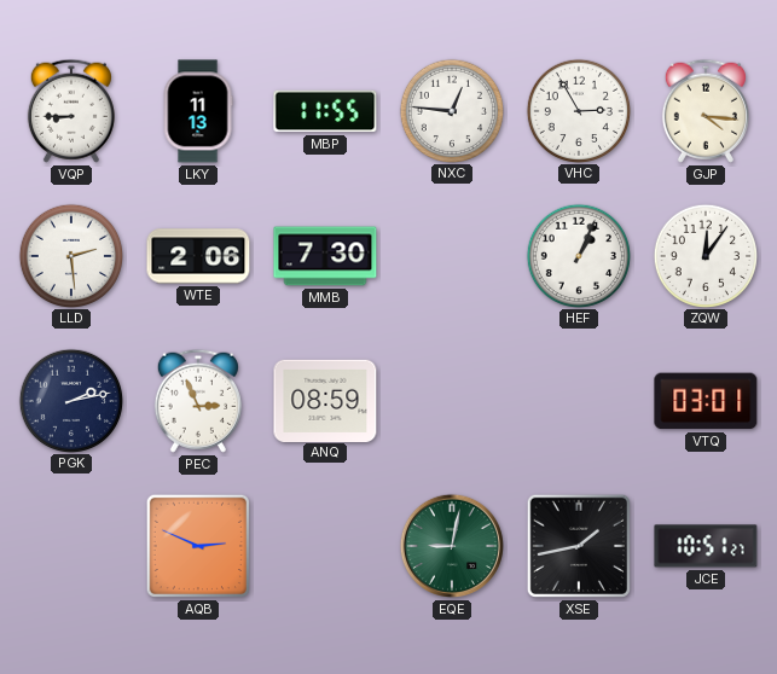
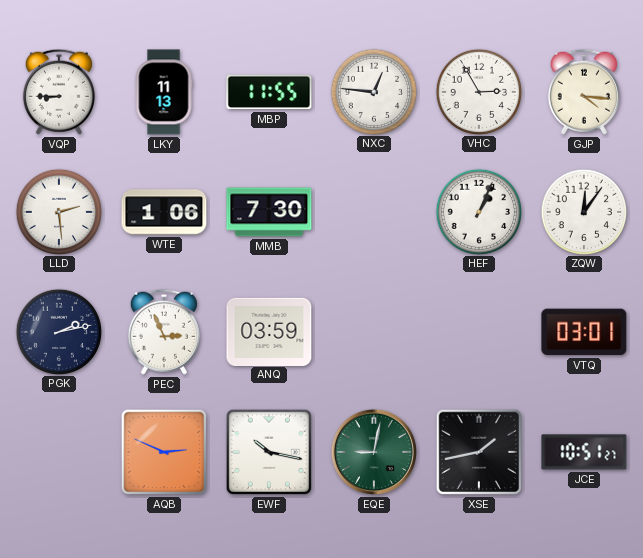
WTE: 2:06 -> 1:06
ANQ: 08:59 -> 03:59
EWF: none -> 10:17
